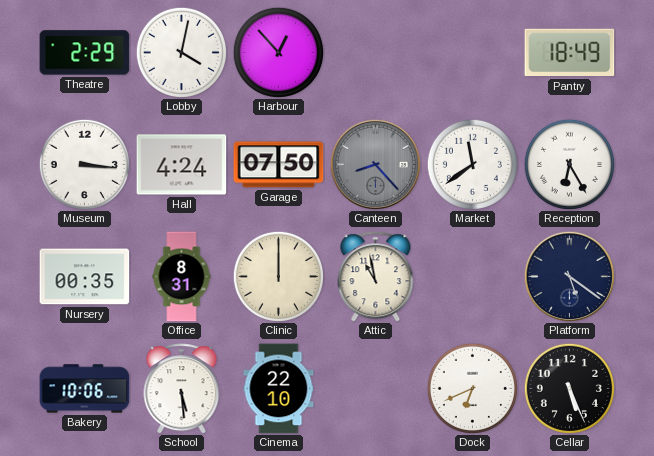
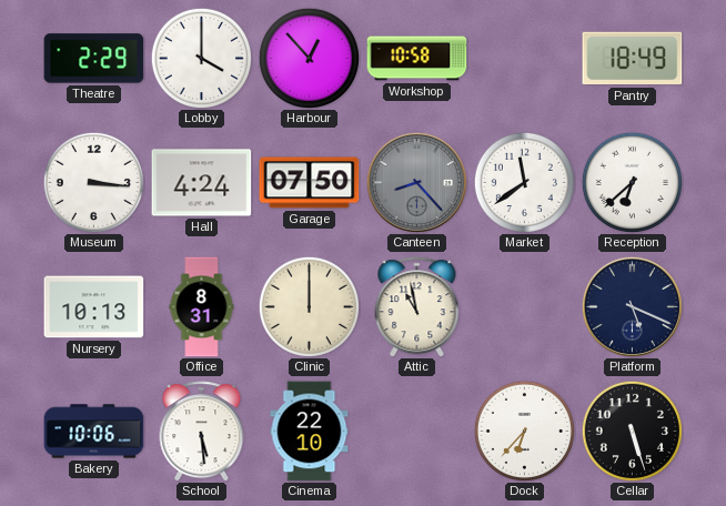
Lobby: 4:02 -> 4:00
Workshop: none -> 10:58
Reception: 6:25 -> 6:38
Nursery: 00:35 -> 10:13
Platform: 5:21 -> 5:19
Dock: 6:41 -> 6:37
Cellar: 5:26 -> 5:27
